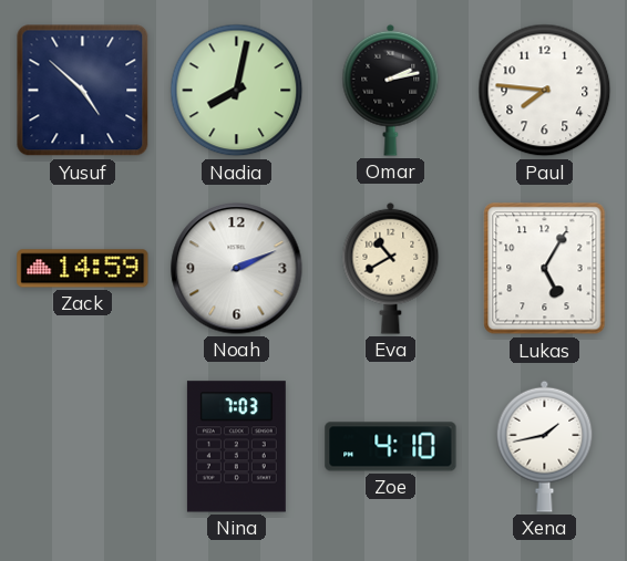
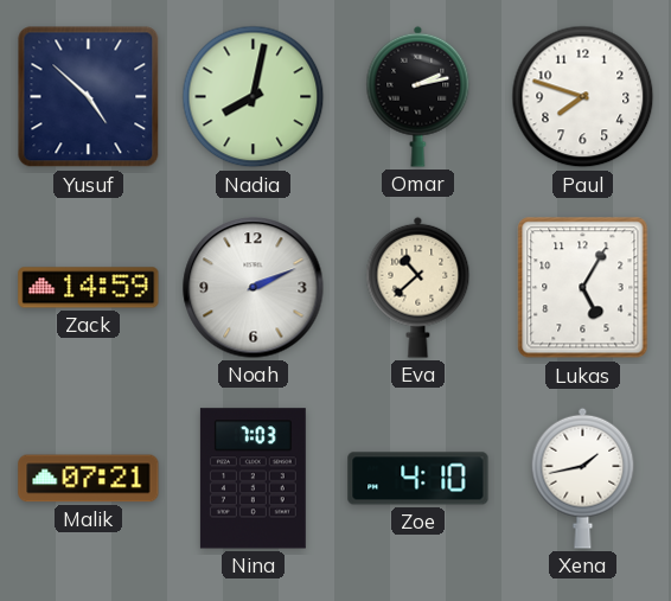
Paul: 7:46 -> 7:48
Eva: 10:40 -> 10:38
Malik: none -> 07:21
